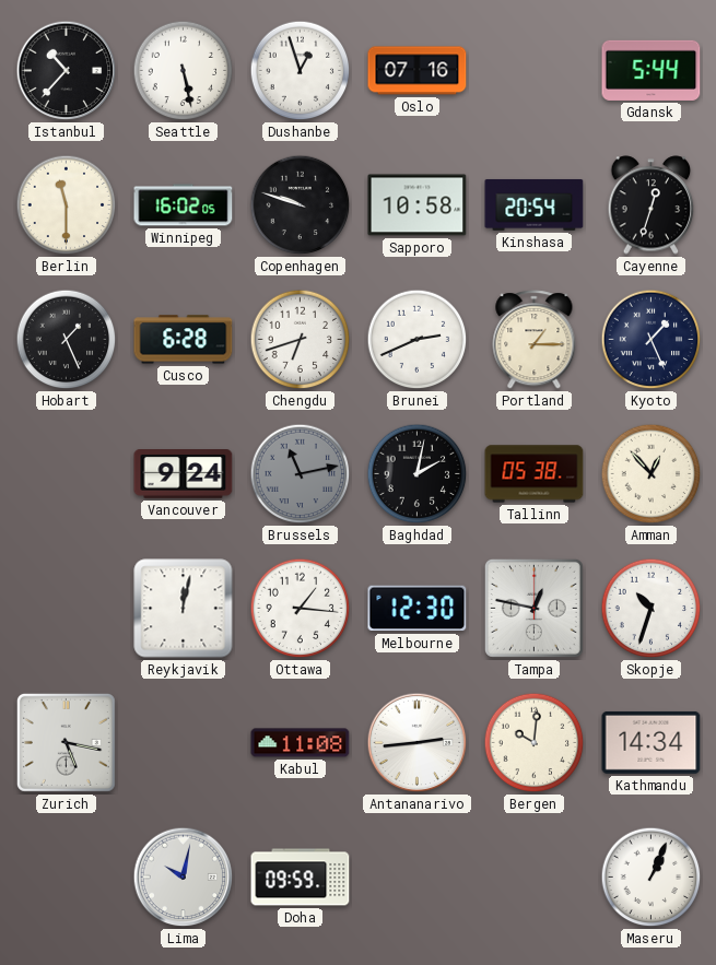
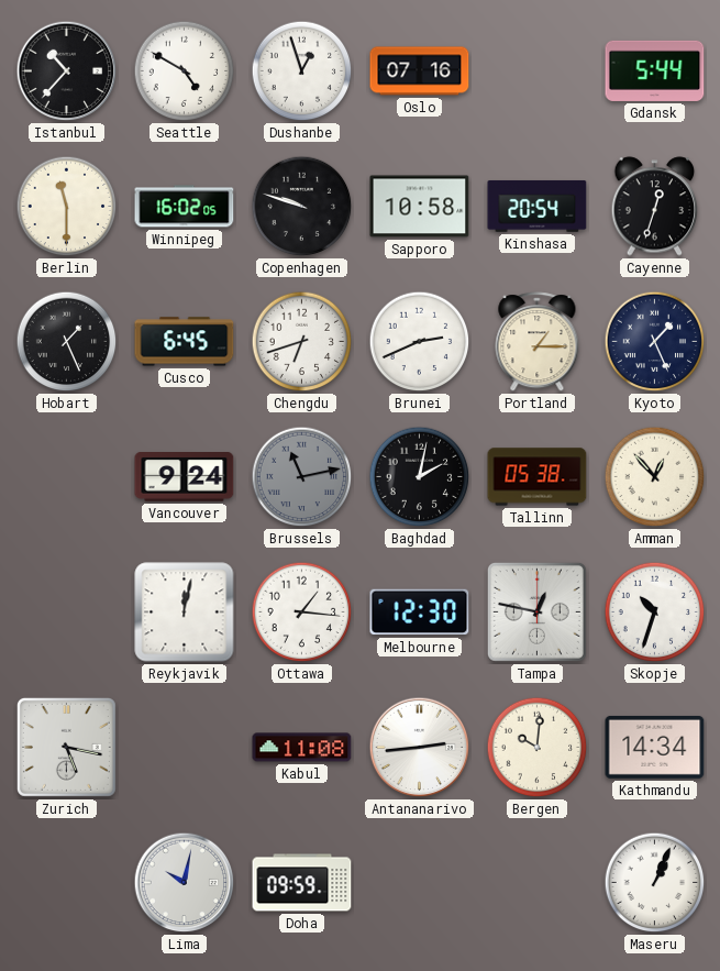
Seattle: 5:28 -> 4:50
Cusco: 6:28 -> 6:45
